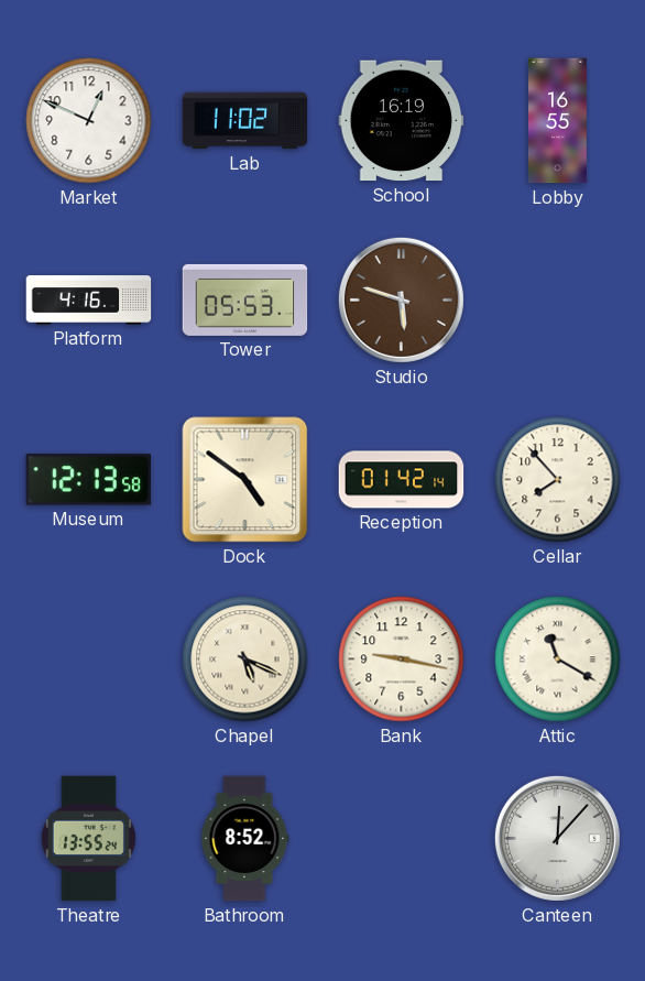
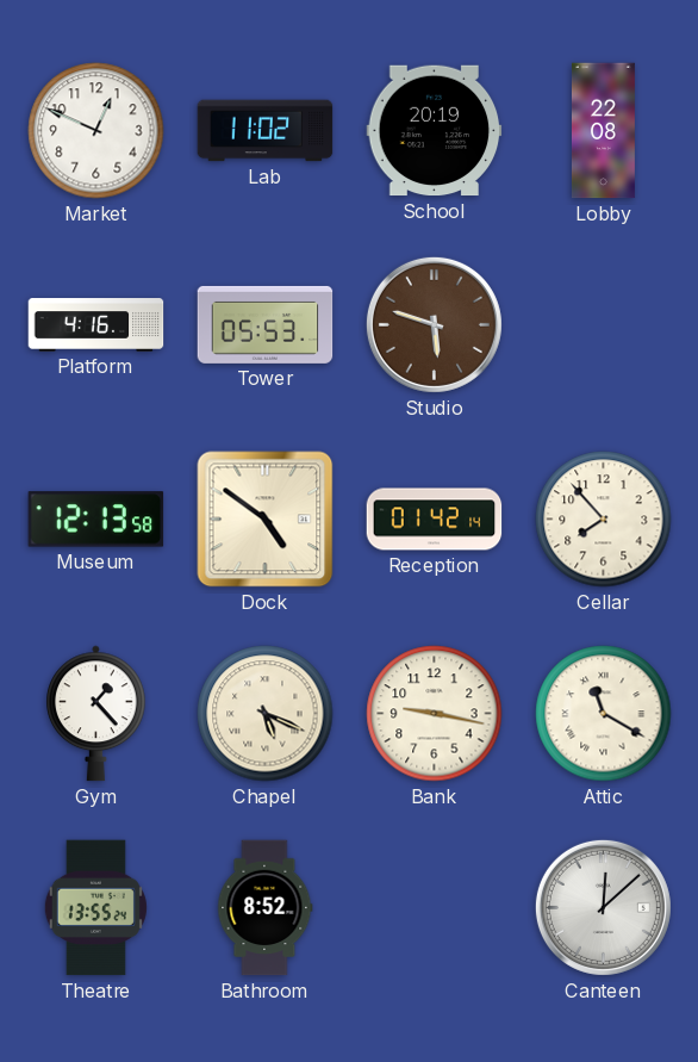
School: 16:19 -> 20:19
Lobby: 16:55 -> 22:08
Gym: none -> 1:23
Canteen: 12:07 -> 12:08
